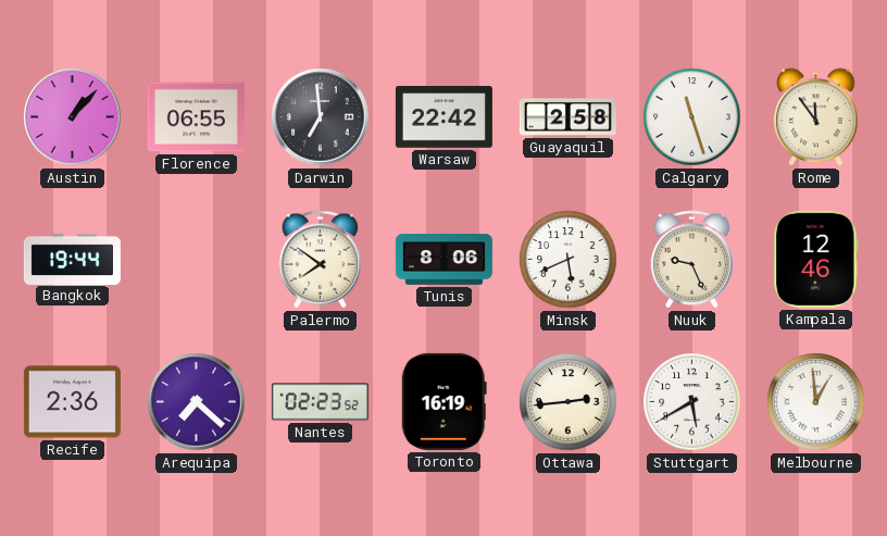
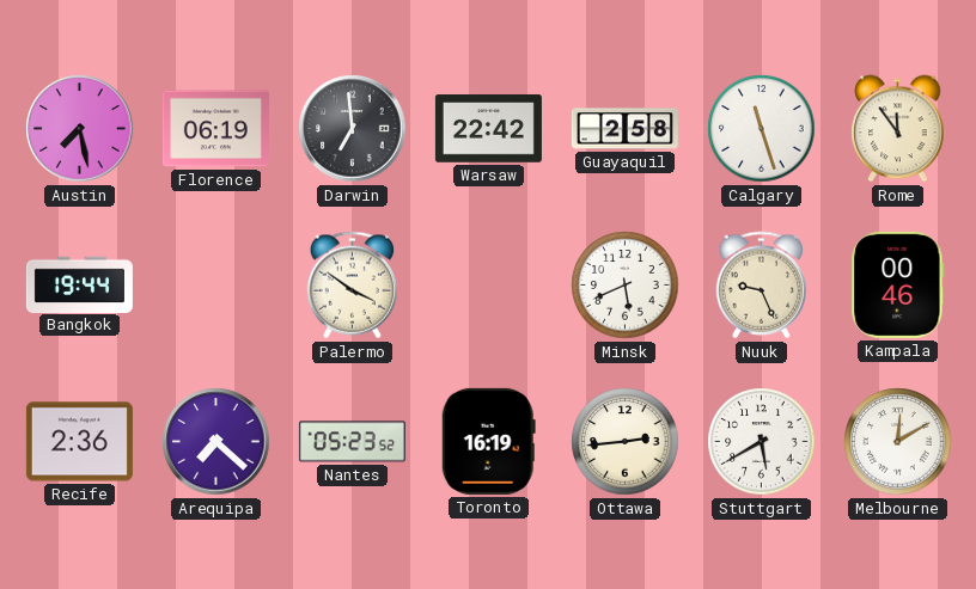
Austin: 1:07 -> 7:28
Florence: 06:55 -> 06:19
Palermo: 7:51 -> 3:51
Tunis: 8:06 -> none
Kampala: 12:46 -> 00:46
Nantes: 02:23 -> 05:23
Melbourne: 12:59 -> 12:10
